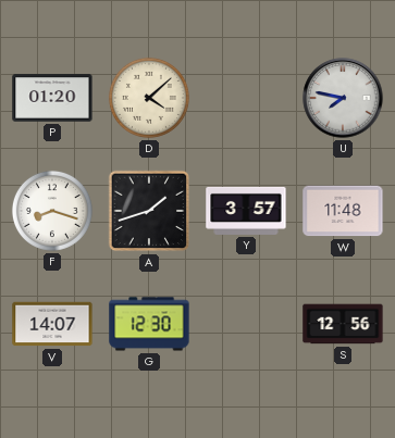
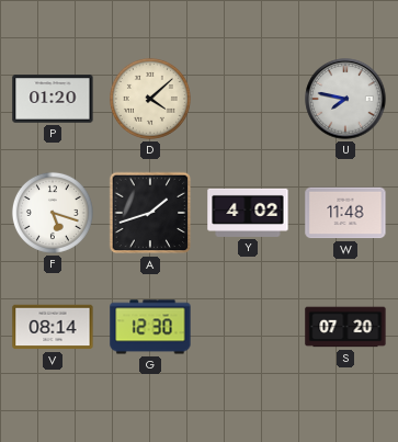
F: 8:18 -> 5:18
Y: 3:57 -> 4:02
V: 14:07 -> 08:14
S: 12:56 -> 07:20
